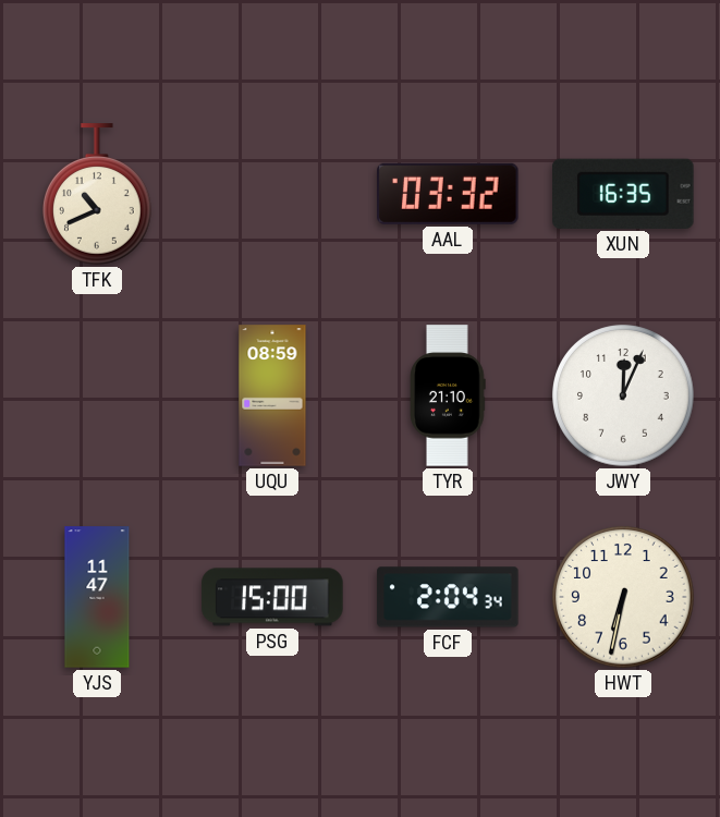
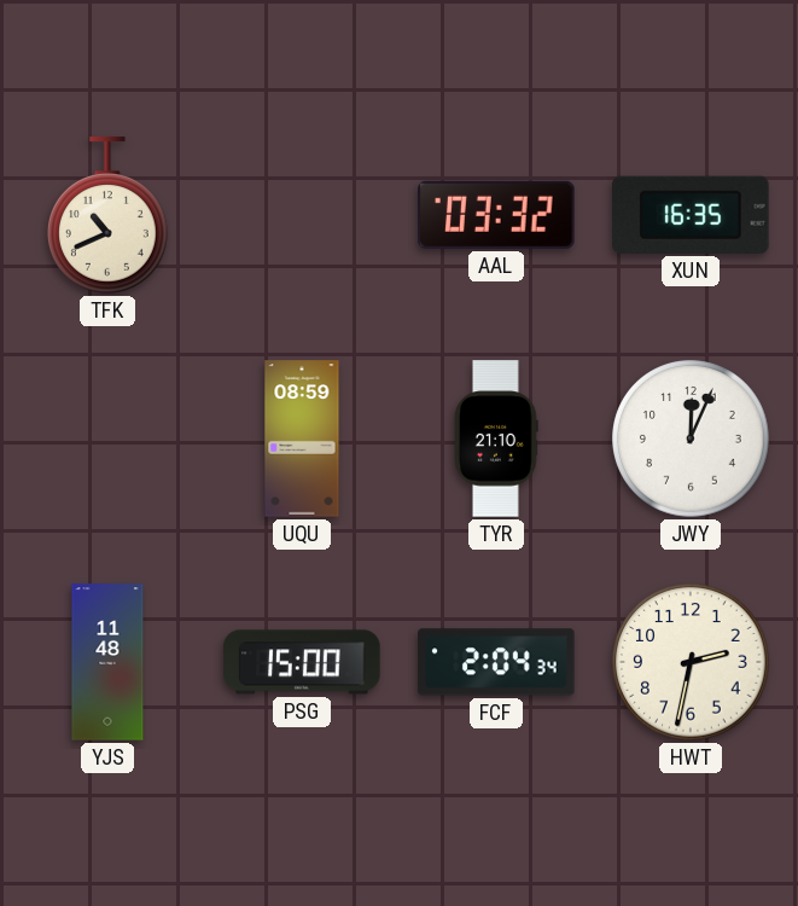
YJS: 11:47 -> 11:48
HWT: 6:32 -> 2:32
